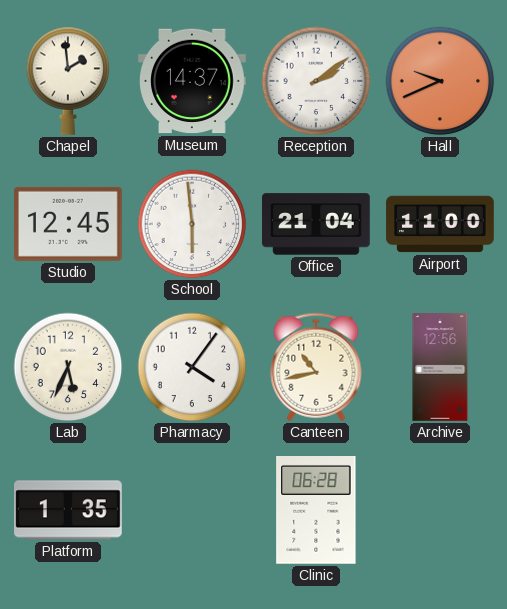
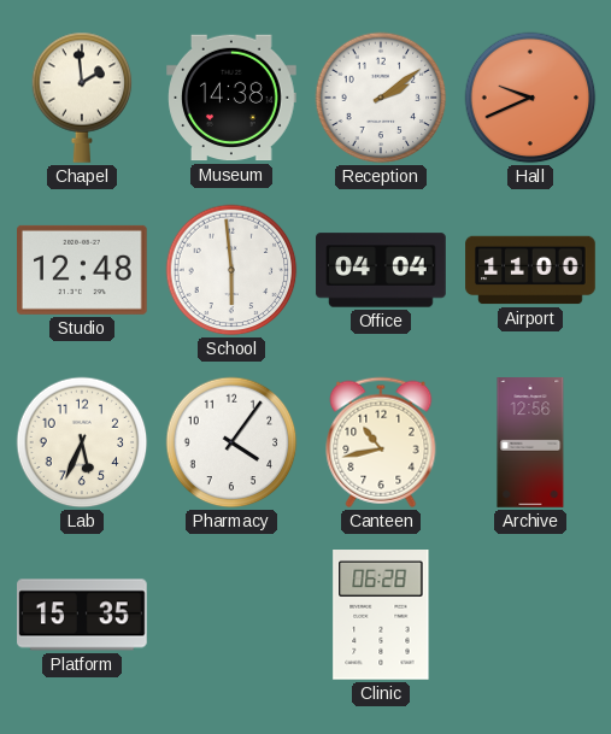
Museum: 14:37 -> 14:38
Studio: 12:45 -> 12:48
Office: 21:04 -> 04:04
Platform: 1:35 -> 15:35
